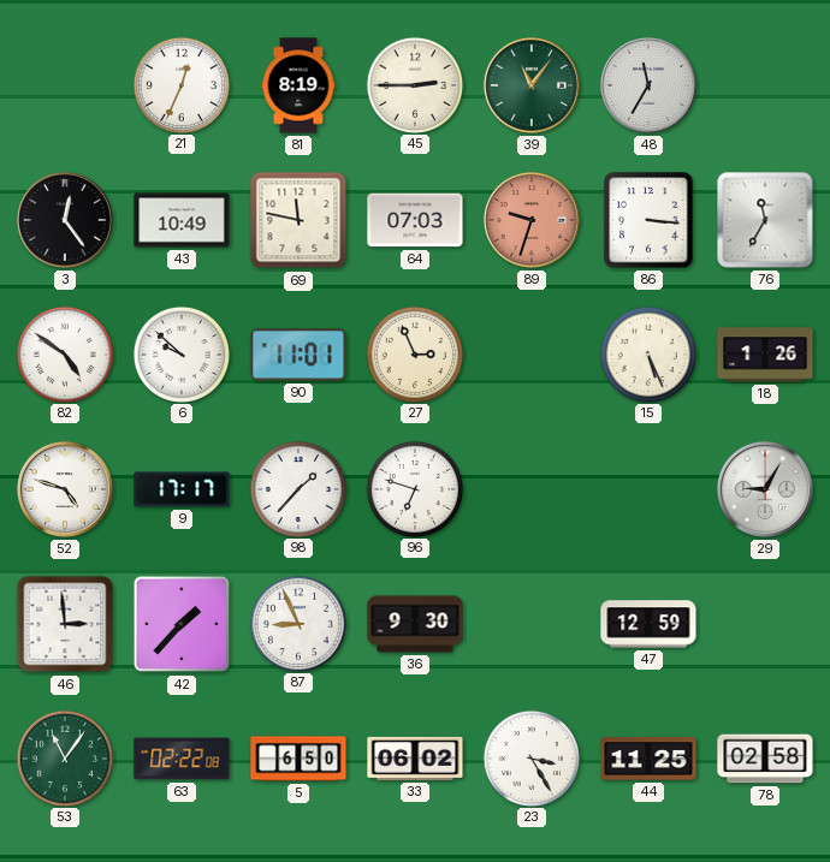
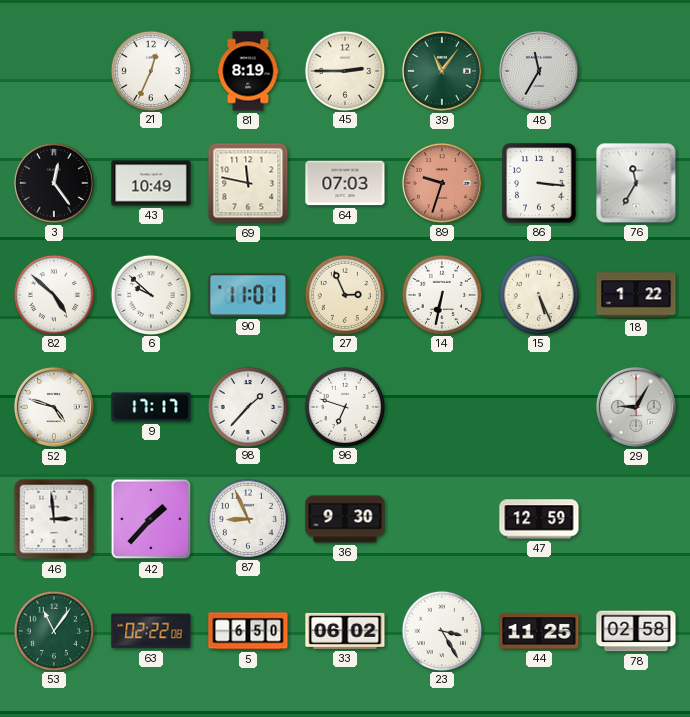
82: 4:51 -> 4:52
14: none -> 6:32
18: 1:26 -> 1:22
